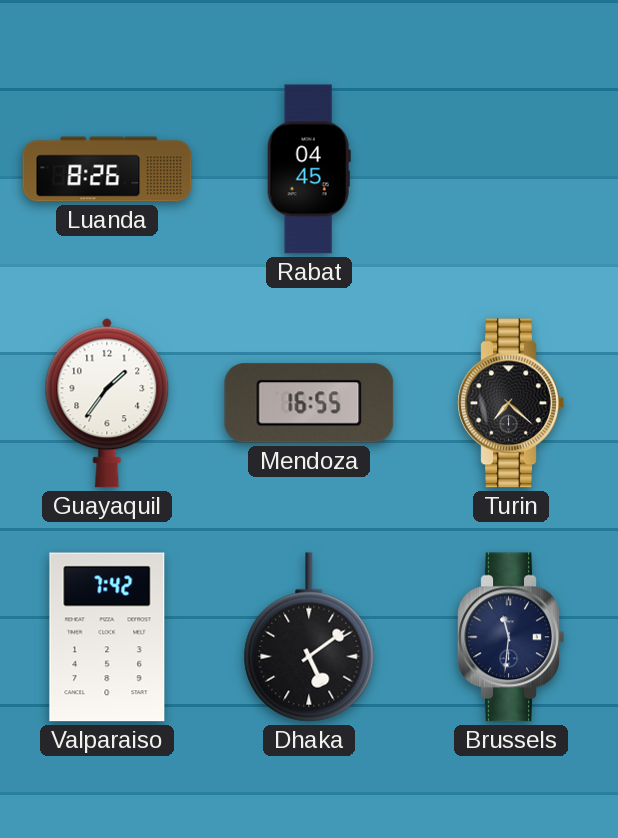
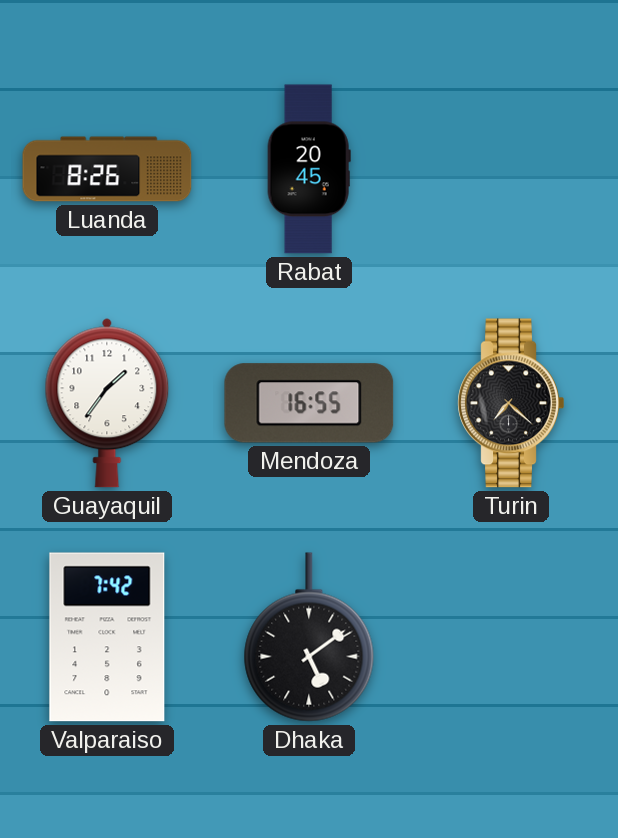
Rabat: 04:45 -> 20:45
Brussels: 11:31 -> none
